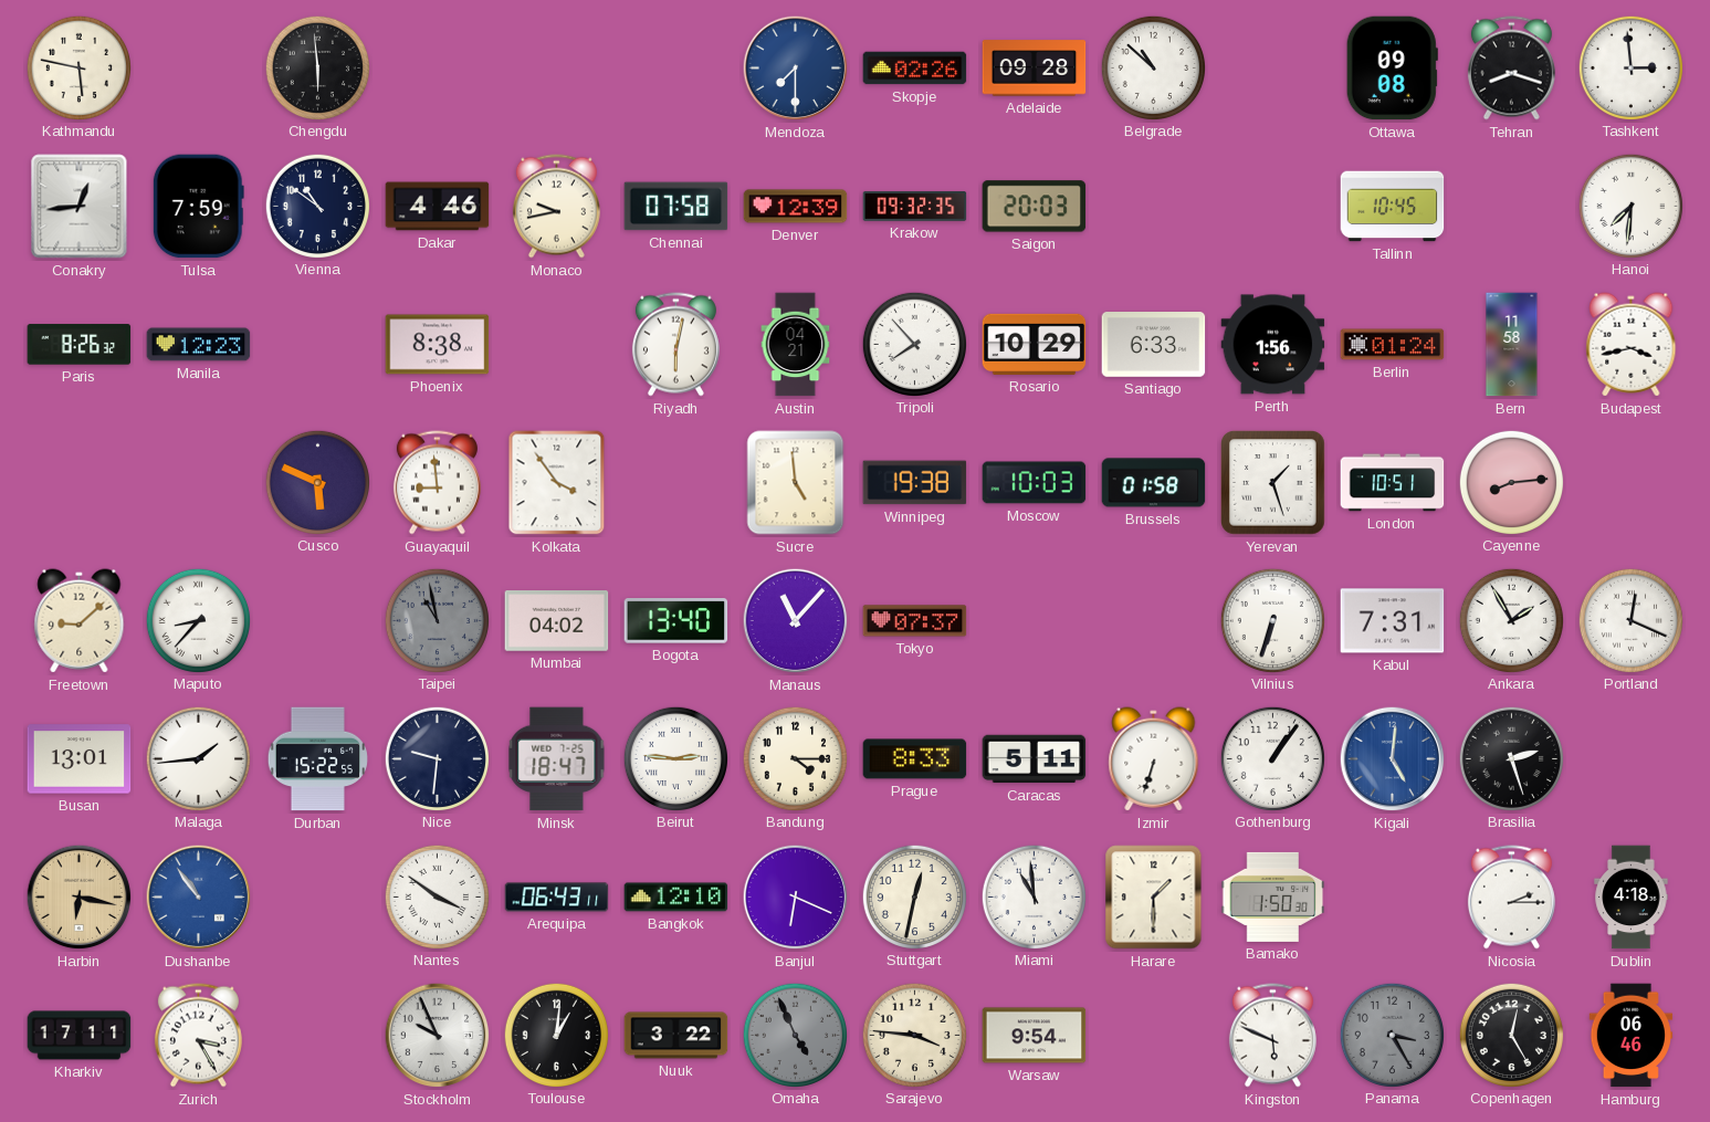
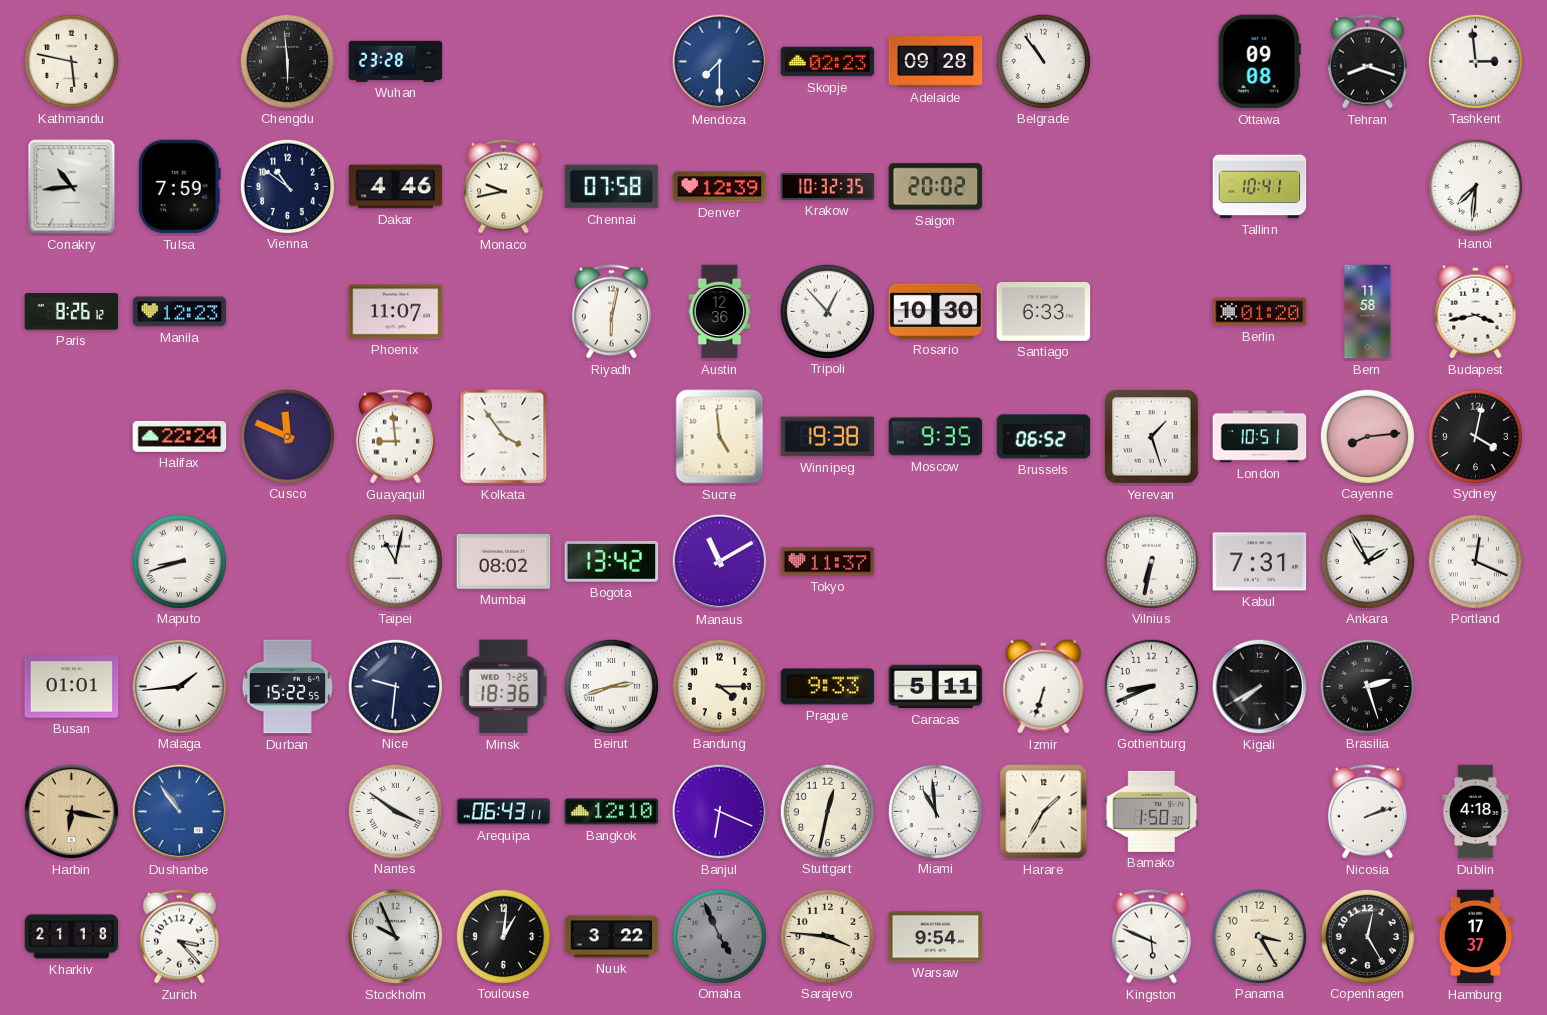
Wuhan: none -> 23:28
Skopje: 02:26 -> 02:23
Belgrade: 10:52 -> 10:54
Conakry: 12:44 -> 10:44
Krakow: 09:32 -> 10:32
Saigon: 20:03 -> 20:02
Tallinn: 10:45 -> 10:41
Paris: 8:26:32 -> 8:26:12
Phoenix: 8:38 -> 11:07
Austin: 04:21 -> 12:36
Tripoli: 7:53 -> 12:53
Rosario: 10:29 -> 10:30
Perth: 1:56 -> none
Berlin: 01:24 -> 01:20
Halifax: none -> 22:24
Cusco: 5:49 -> 11:49
Moscow: 10:03 -> 9:35
Brussels: 01:58 -> 06:52
Sydney: none -> 4:02
Freetown: 9:08 -> none
Maputo: 8:37 -> 8:42
Taipei: 10:58 -> 11:02
Taipei dial: grey -> white
Mumbai: 04:02 -> 08:02
Bogota: 13:40 -> 13:42
Manaus: 11:07 -> 11:10
Tokyo: 07:37 -> 11:37
Vilnius: 6:33 -> 6:32
Busan: 13:01 -> 01:01
Minsk: 18:47 -> 18:36
Beirut: 2:46 -> 2:42
Prague: 8:33 -> 9:33
Gothenburg: 1:06 -> 8:41
Kigali: 5:01 -> 7:40
Kigali dial: blue -> black
Harare: 1:30 -> 1:35
Nicosia: 2:15 -> 2:12
Kharkiv: 17:11 -> 21:18
Zurich: 3:25 -> 3:23
Panama dial: grey -> cream
Hamburg: 06:46 -> 17:37
